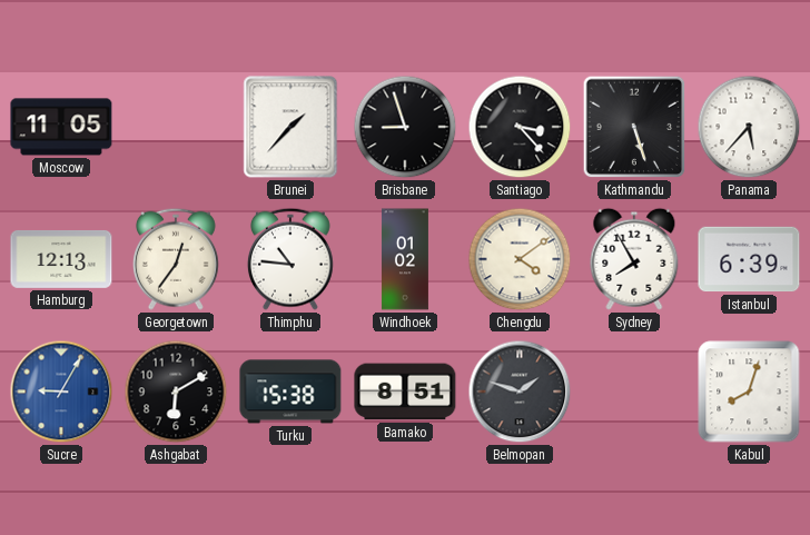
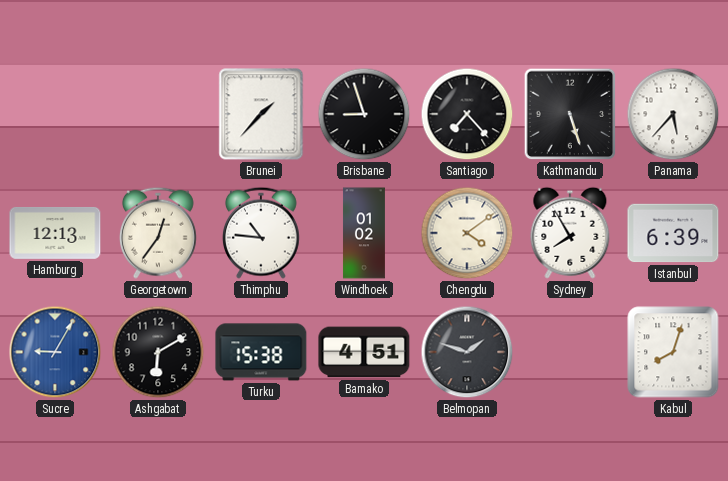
Moscow: 11:05 -> none
Santiago: 3:23 -> 7:23
Bamako: 8:51 -> 4:51
